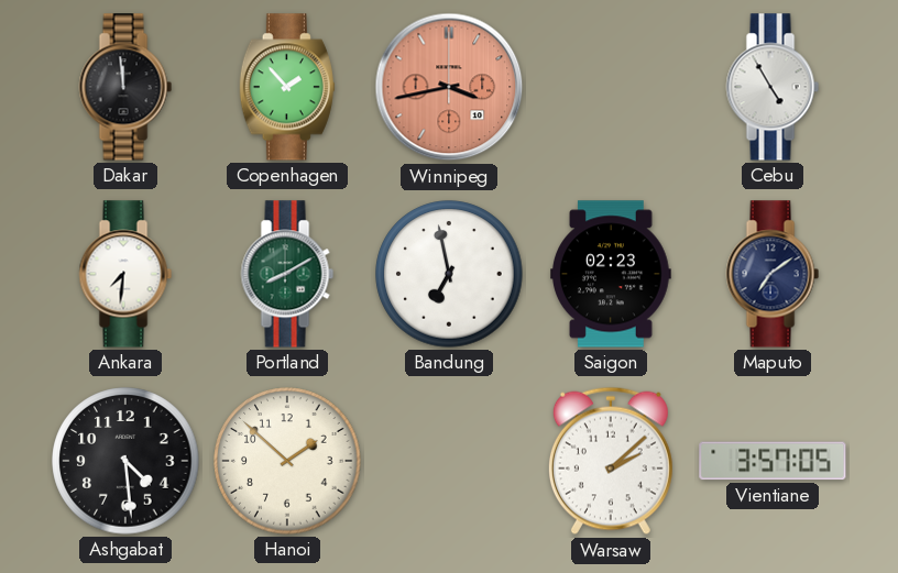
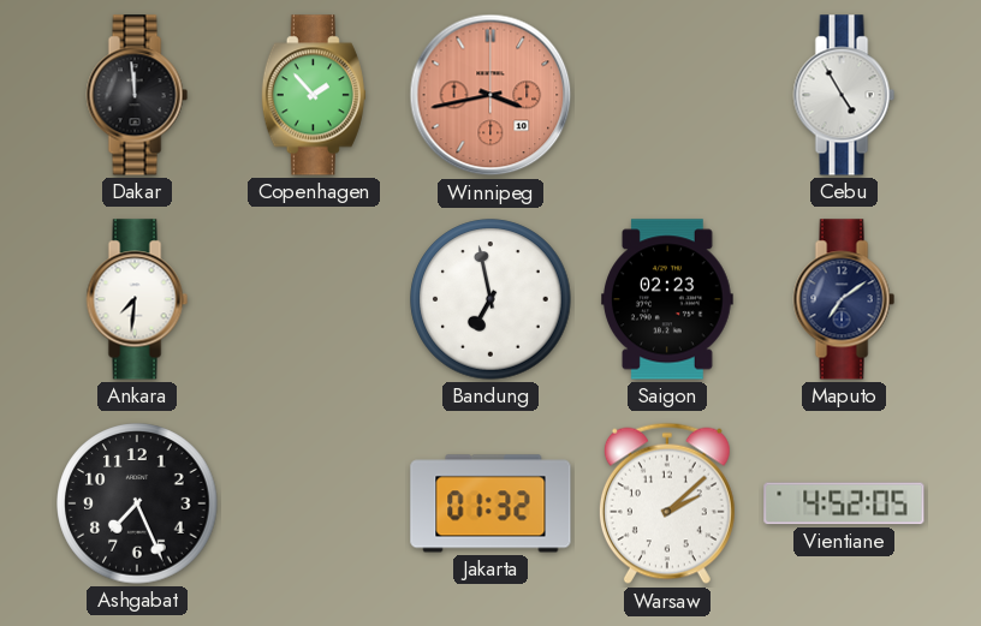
Portland: 8:10 -> none
Ashgabat: 4:29 -> 7:26
Hanoi: 1:52 -> none
Jakarta: none -> 01:32
Vientiane: 3:57 -> 4:52
